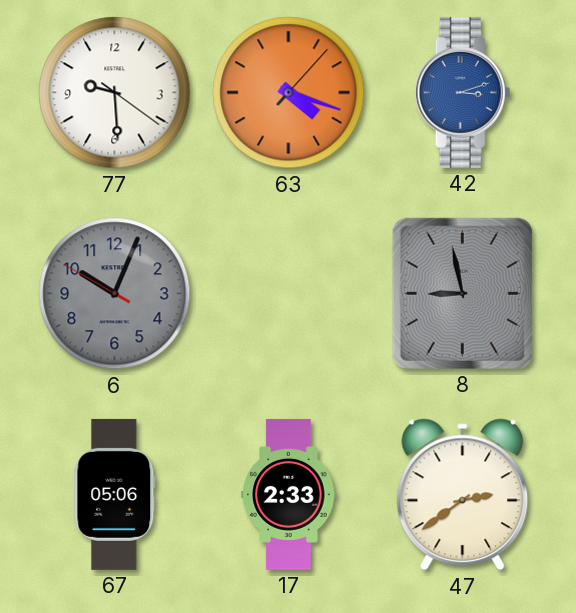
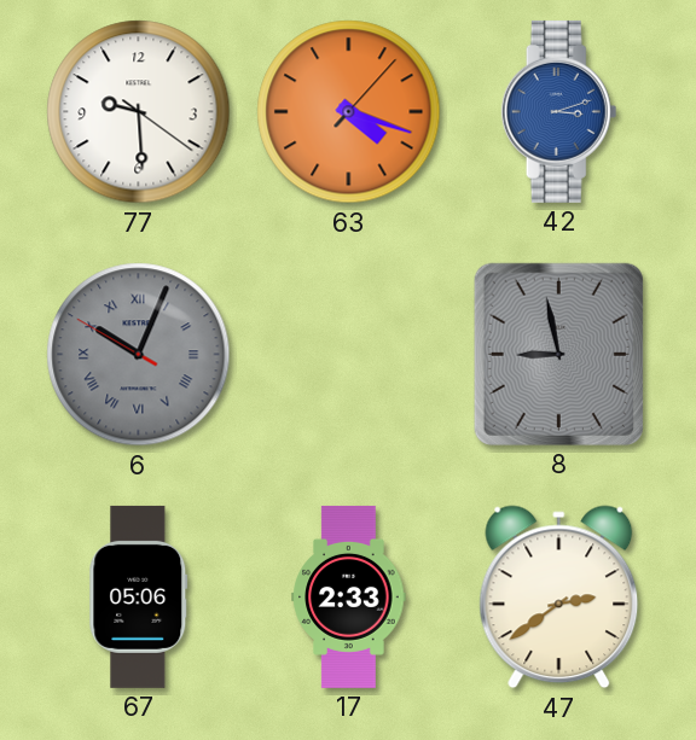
6 numerals: Arabic -> Roman
